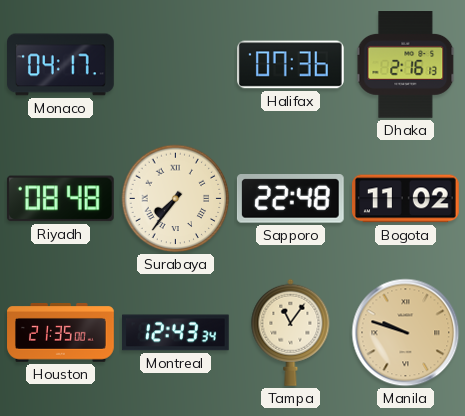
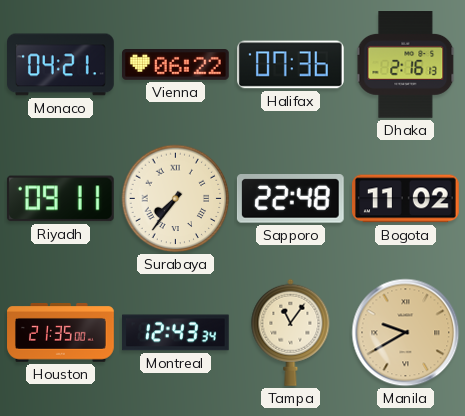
Monaco: 04:17 -> 04:21
Vienna: none -> 06:22
Riyadh: 08:48 -> 09:11
Manila: 9:48 -> 9:40
